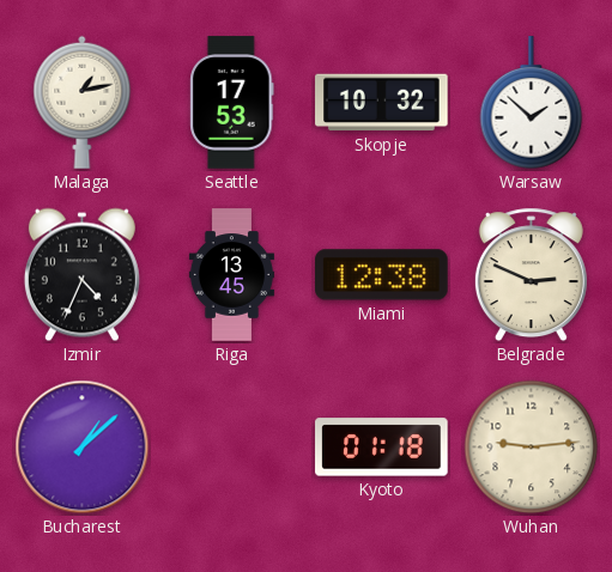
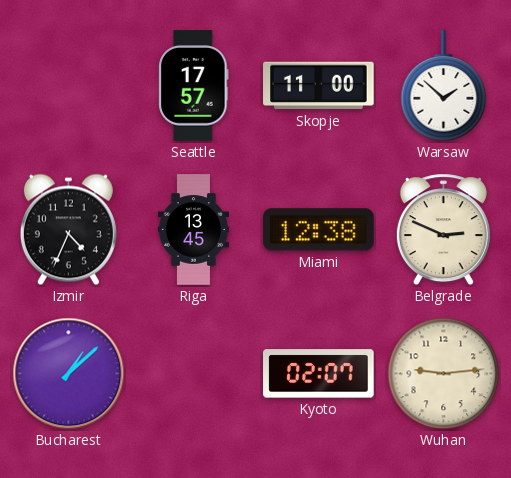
Malaga: 1:13 -> none
Seattle: 17:53 -> 17:57
Skopje: 10:32 -> 11:00
Kyoto: 01:18 -> 02:07
